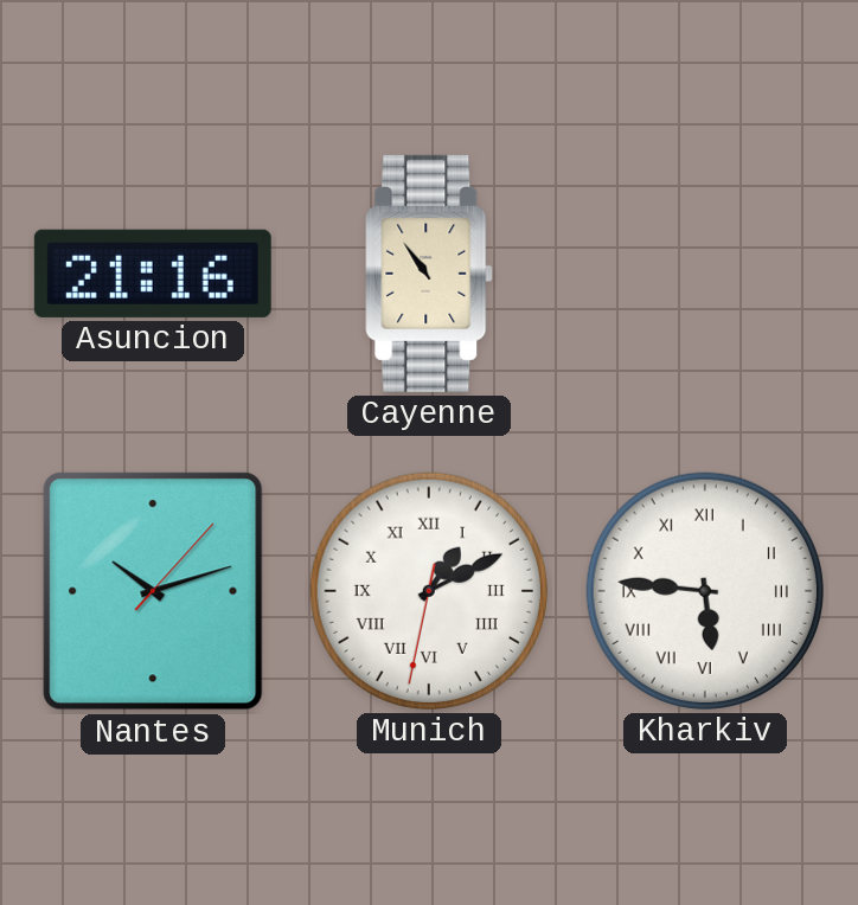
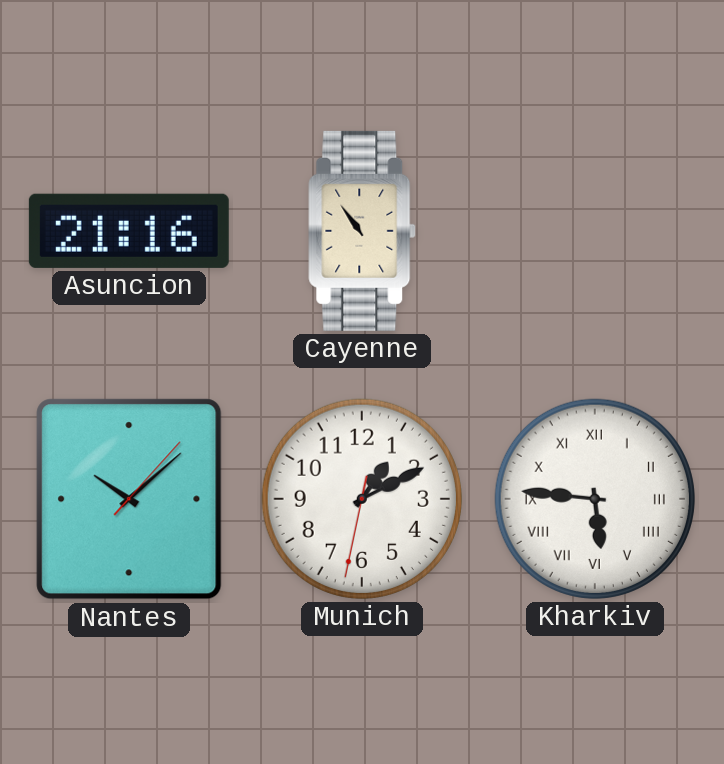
Nantes: 10:12 -> 10:08
Munich numerals: Roman -> Arabic
